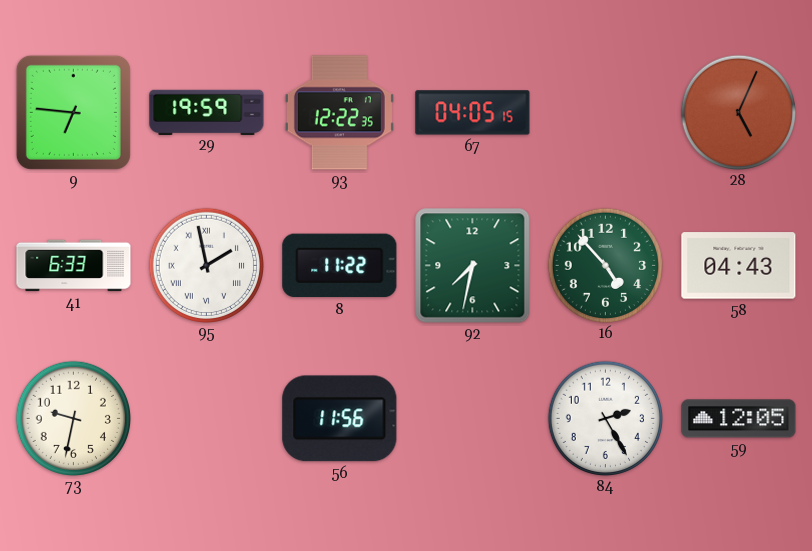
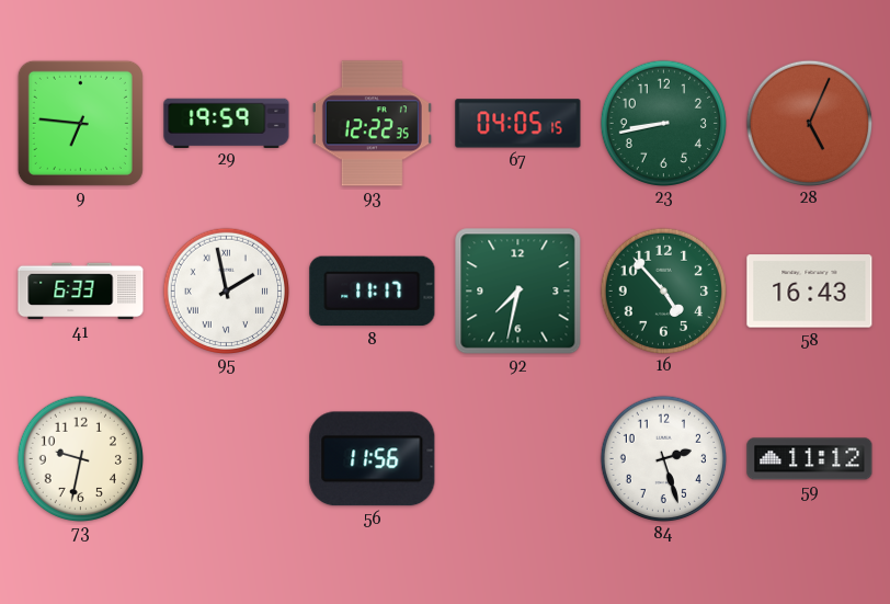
23: none -> 8:43
8: 11:22 -> 11:17
58: 04:43 -> 16:43
84: 2:25 -> 2:27
59: 12:05 -> 11:12
